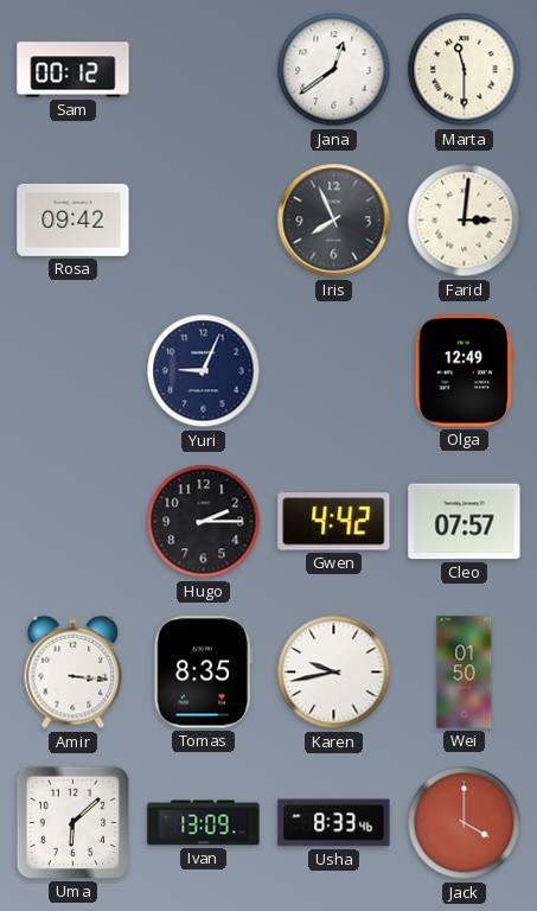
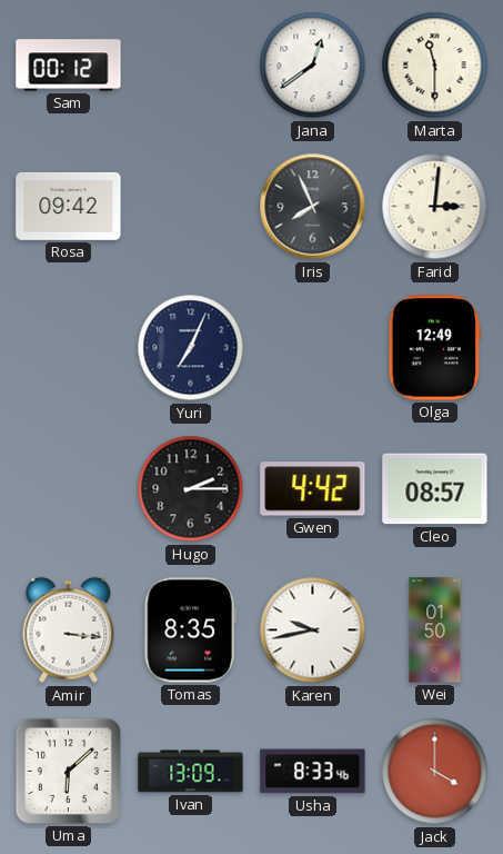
Yuri: 9:04 -> 7:04
Cleo: 07:57 -> 08:57
